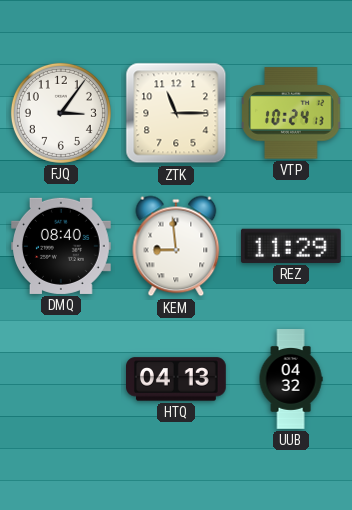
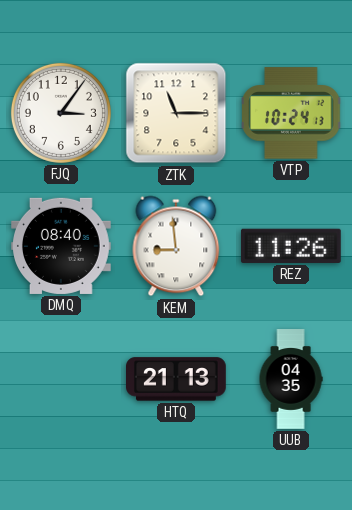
REZ: 11:29 -> 11:26
HTQ: 04:13 -> 21:13
UUB: 04:32 -> 04:35
